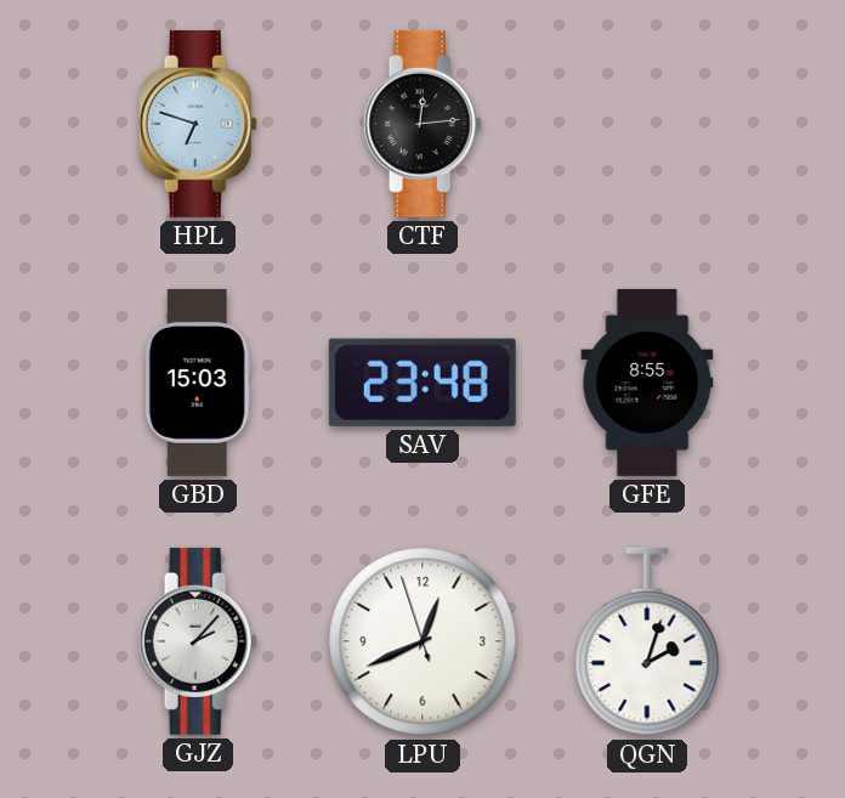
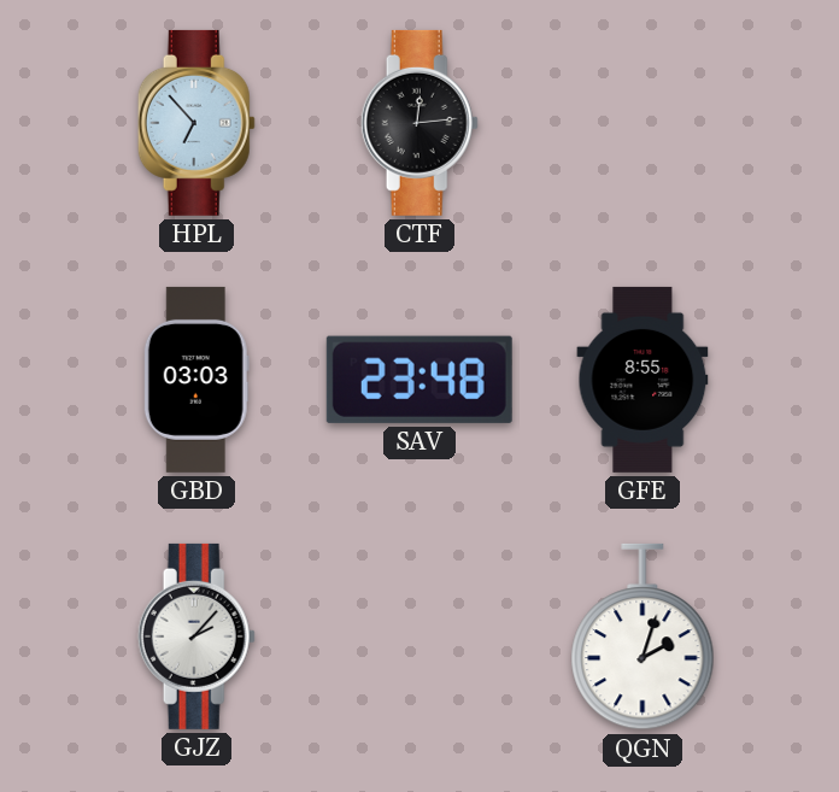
HPL: 6:48 -> 6:53
GBD: 15:03 -> 03:03
LPU: 12:40 -> none
